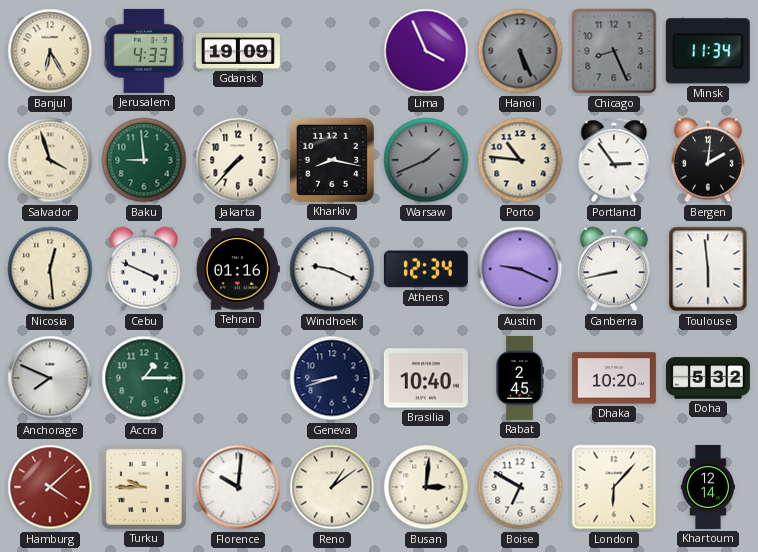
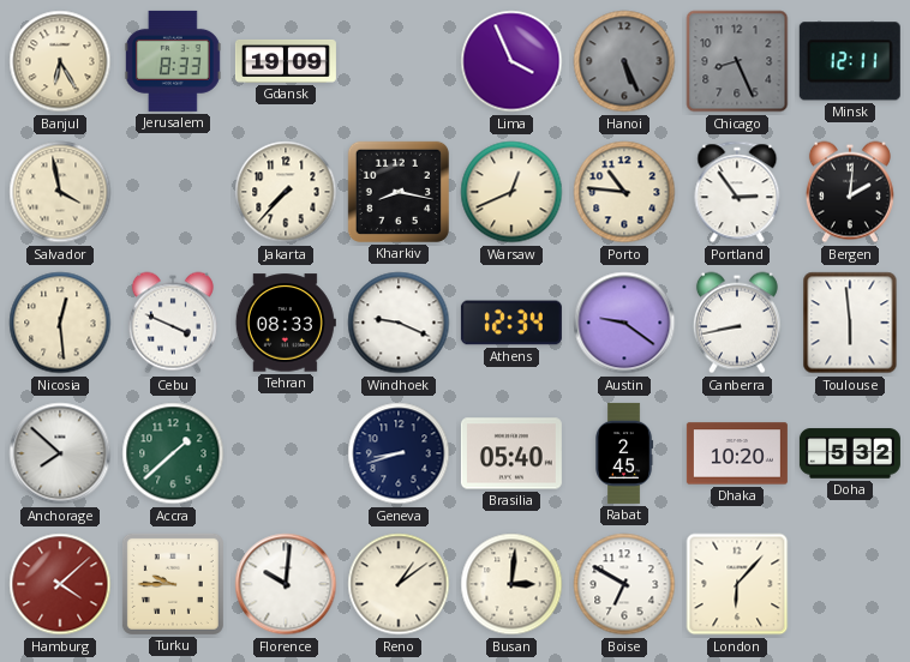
Jerusalem: 4:33 -> 8:33
Minsk: 11:34 -> 12:11
Salvador: 3:57 -> 3:58
Baku: 8:59 -> none
Warsaw: 1:41 -> 12:41
Warsaw dial: grey -> cream
Tehran: 01:16 -> 08:33
Austin: 9:19 -> 9:21
Anchorage: 7:49 -> 7:52
Accra: 1:15 -> 1:38
Brasilia: 10:40 -> 05:40
Khartoum: 12:14 -> none
